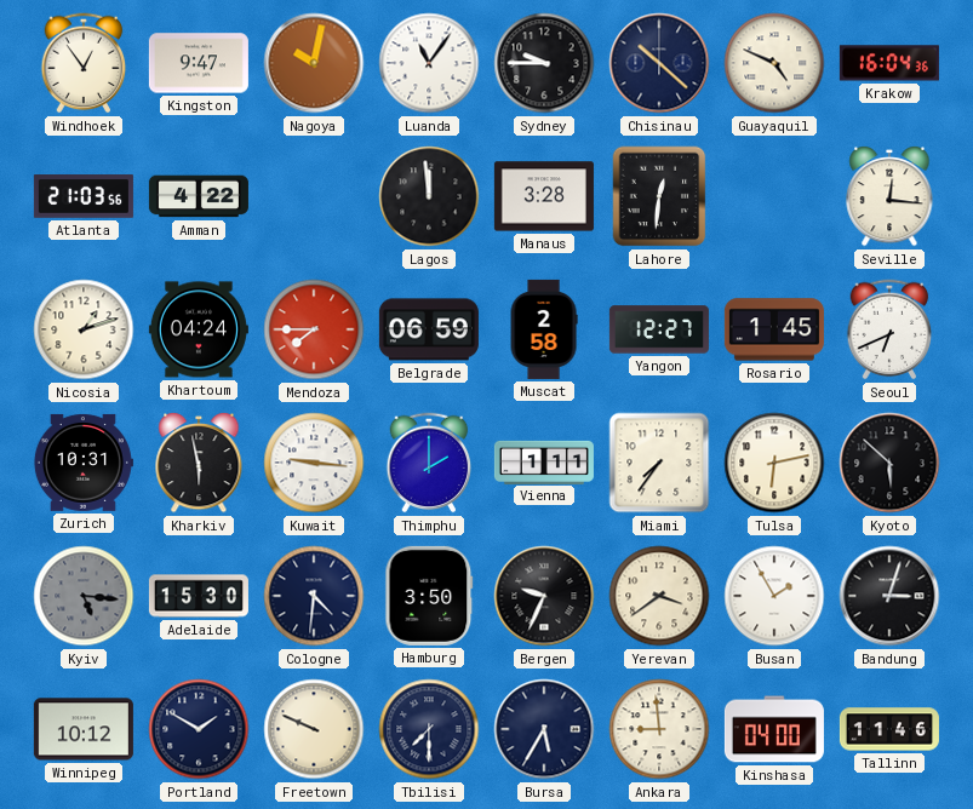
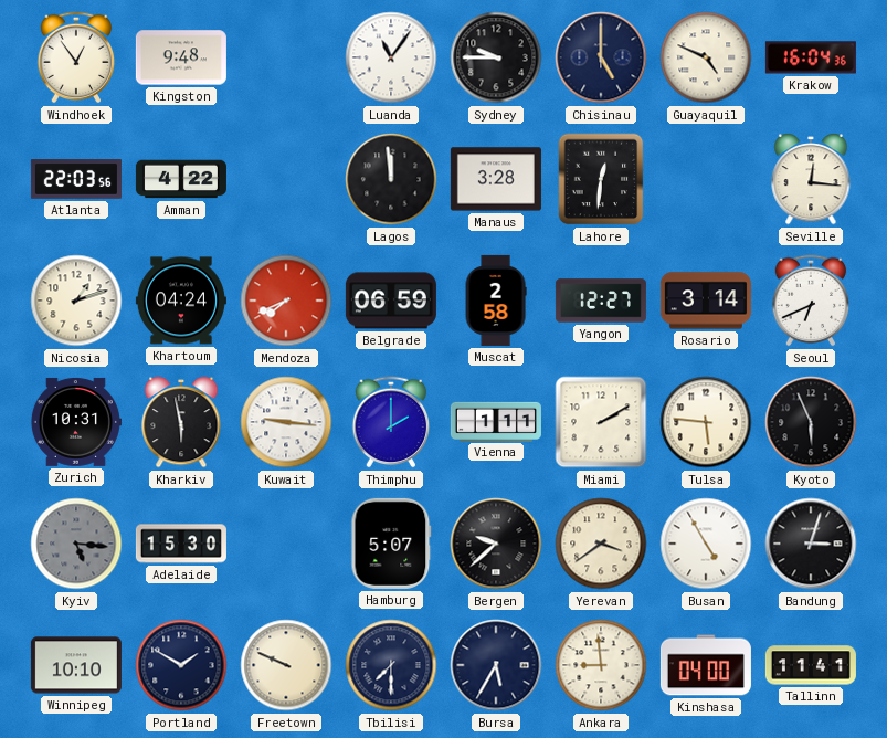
Kingston: 9:47 -> 9:48
Nagoya: 10:02 -> none
Chisinau: 10:22 -> 5:00
Atlanta: 21:03 -> 22:03
Mendoza: 7:45 -> 7:41
Rosario: 1:45 -> 3:14
Miami: 7:36 -> 2:10
Tulsa: 6:13 -> 5:46
Kyoto: 5:52 -> 5:56
Cologne: 4:31 -> none
Hamburg: 3:50 -> 5:07
Bergen: 9:34 -> 9:38
Busan: 1:55 -> 4:55
Winnipeg: 10:12 -> 10:10
Tallinn: 11:46 -> 11:41
